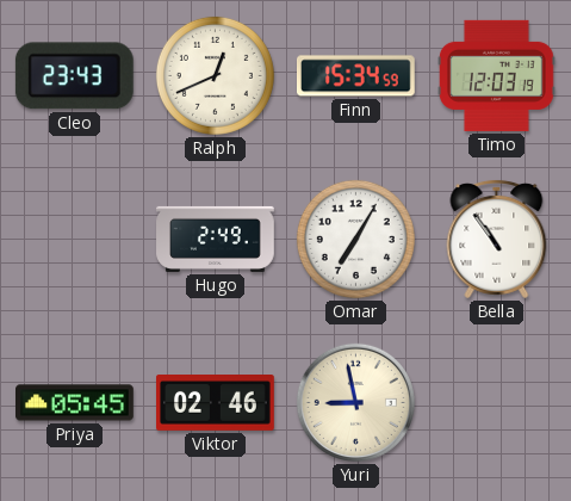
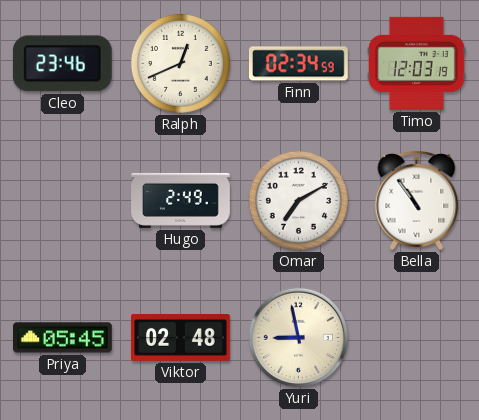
Cleo: 23:43 -> 23:46
Finn: 15:34 -> 02:34
Omar: 7:05 -> 7:10
Viktor: 02:46 -> 02:48
